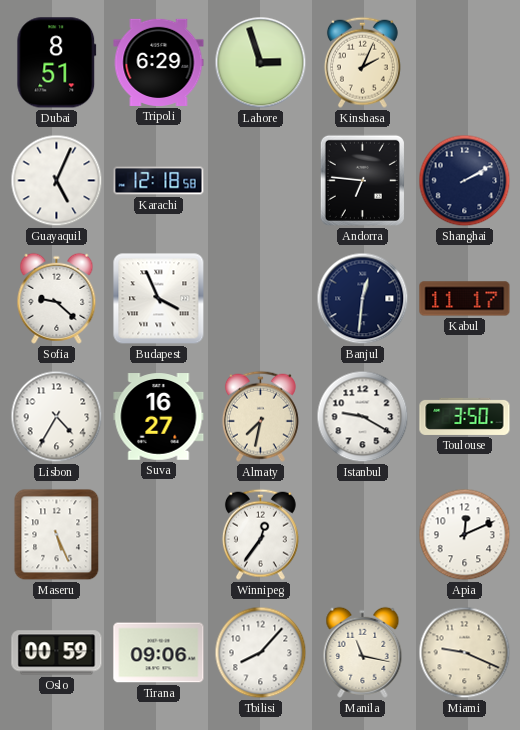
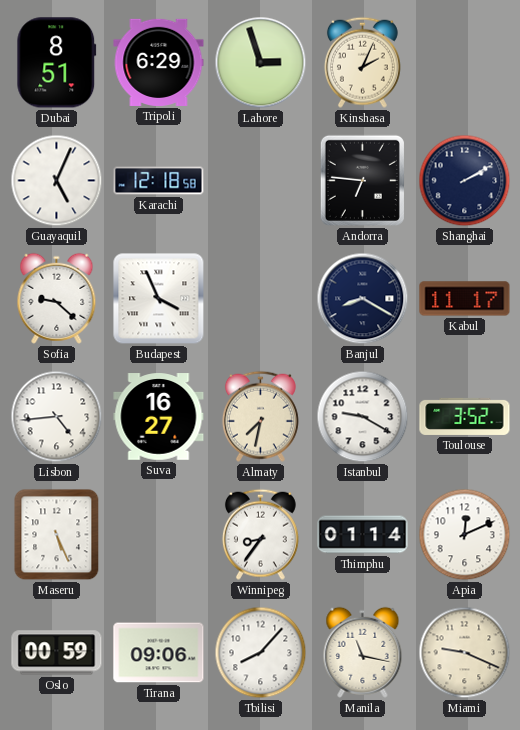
Banjul: 12:31 -> 8:20
Lisbon: 4:35 -> 4:44
Toulouse: 3:50 -> 3:52
Winnipeg: 12:36 -> 8:36
Thimphu: none -> 01:14
